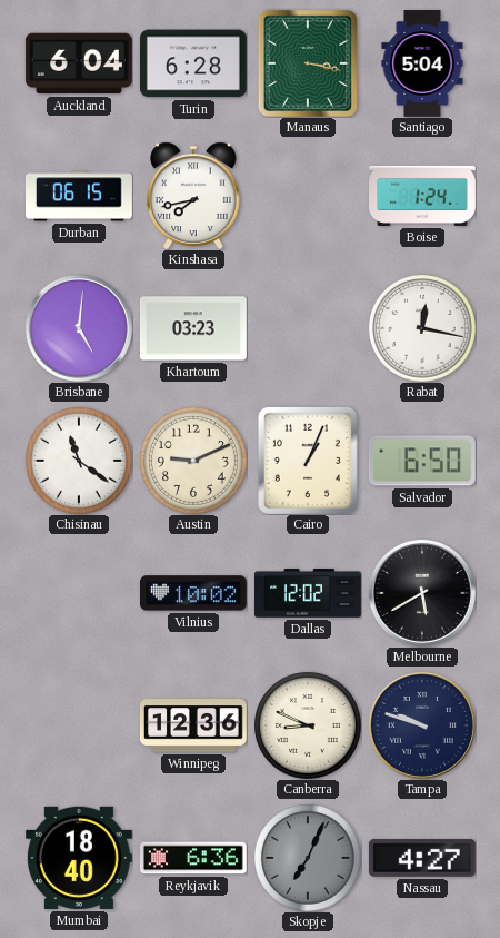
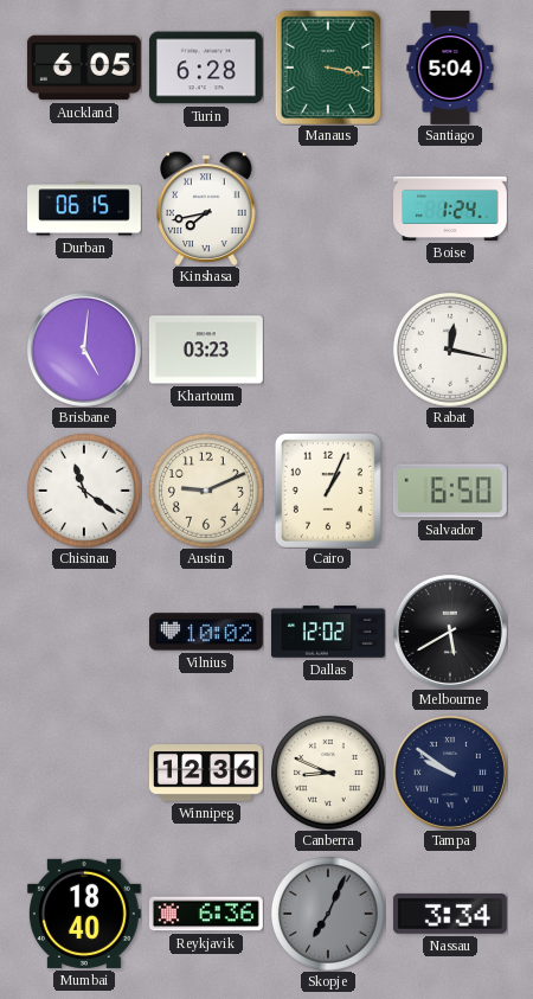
Auckland: 6:04 -> 6:05
Tampa: 9:48 -> 9:51
Nassau: 4:27 -> 3:34
